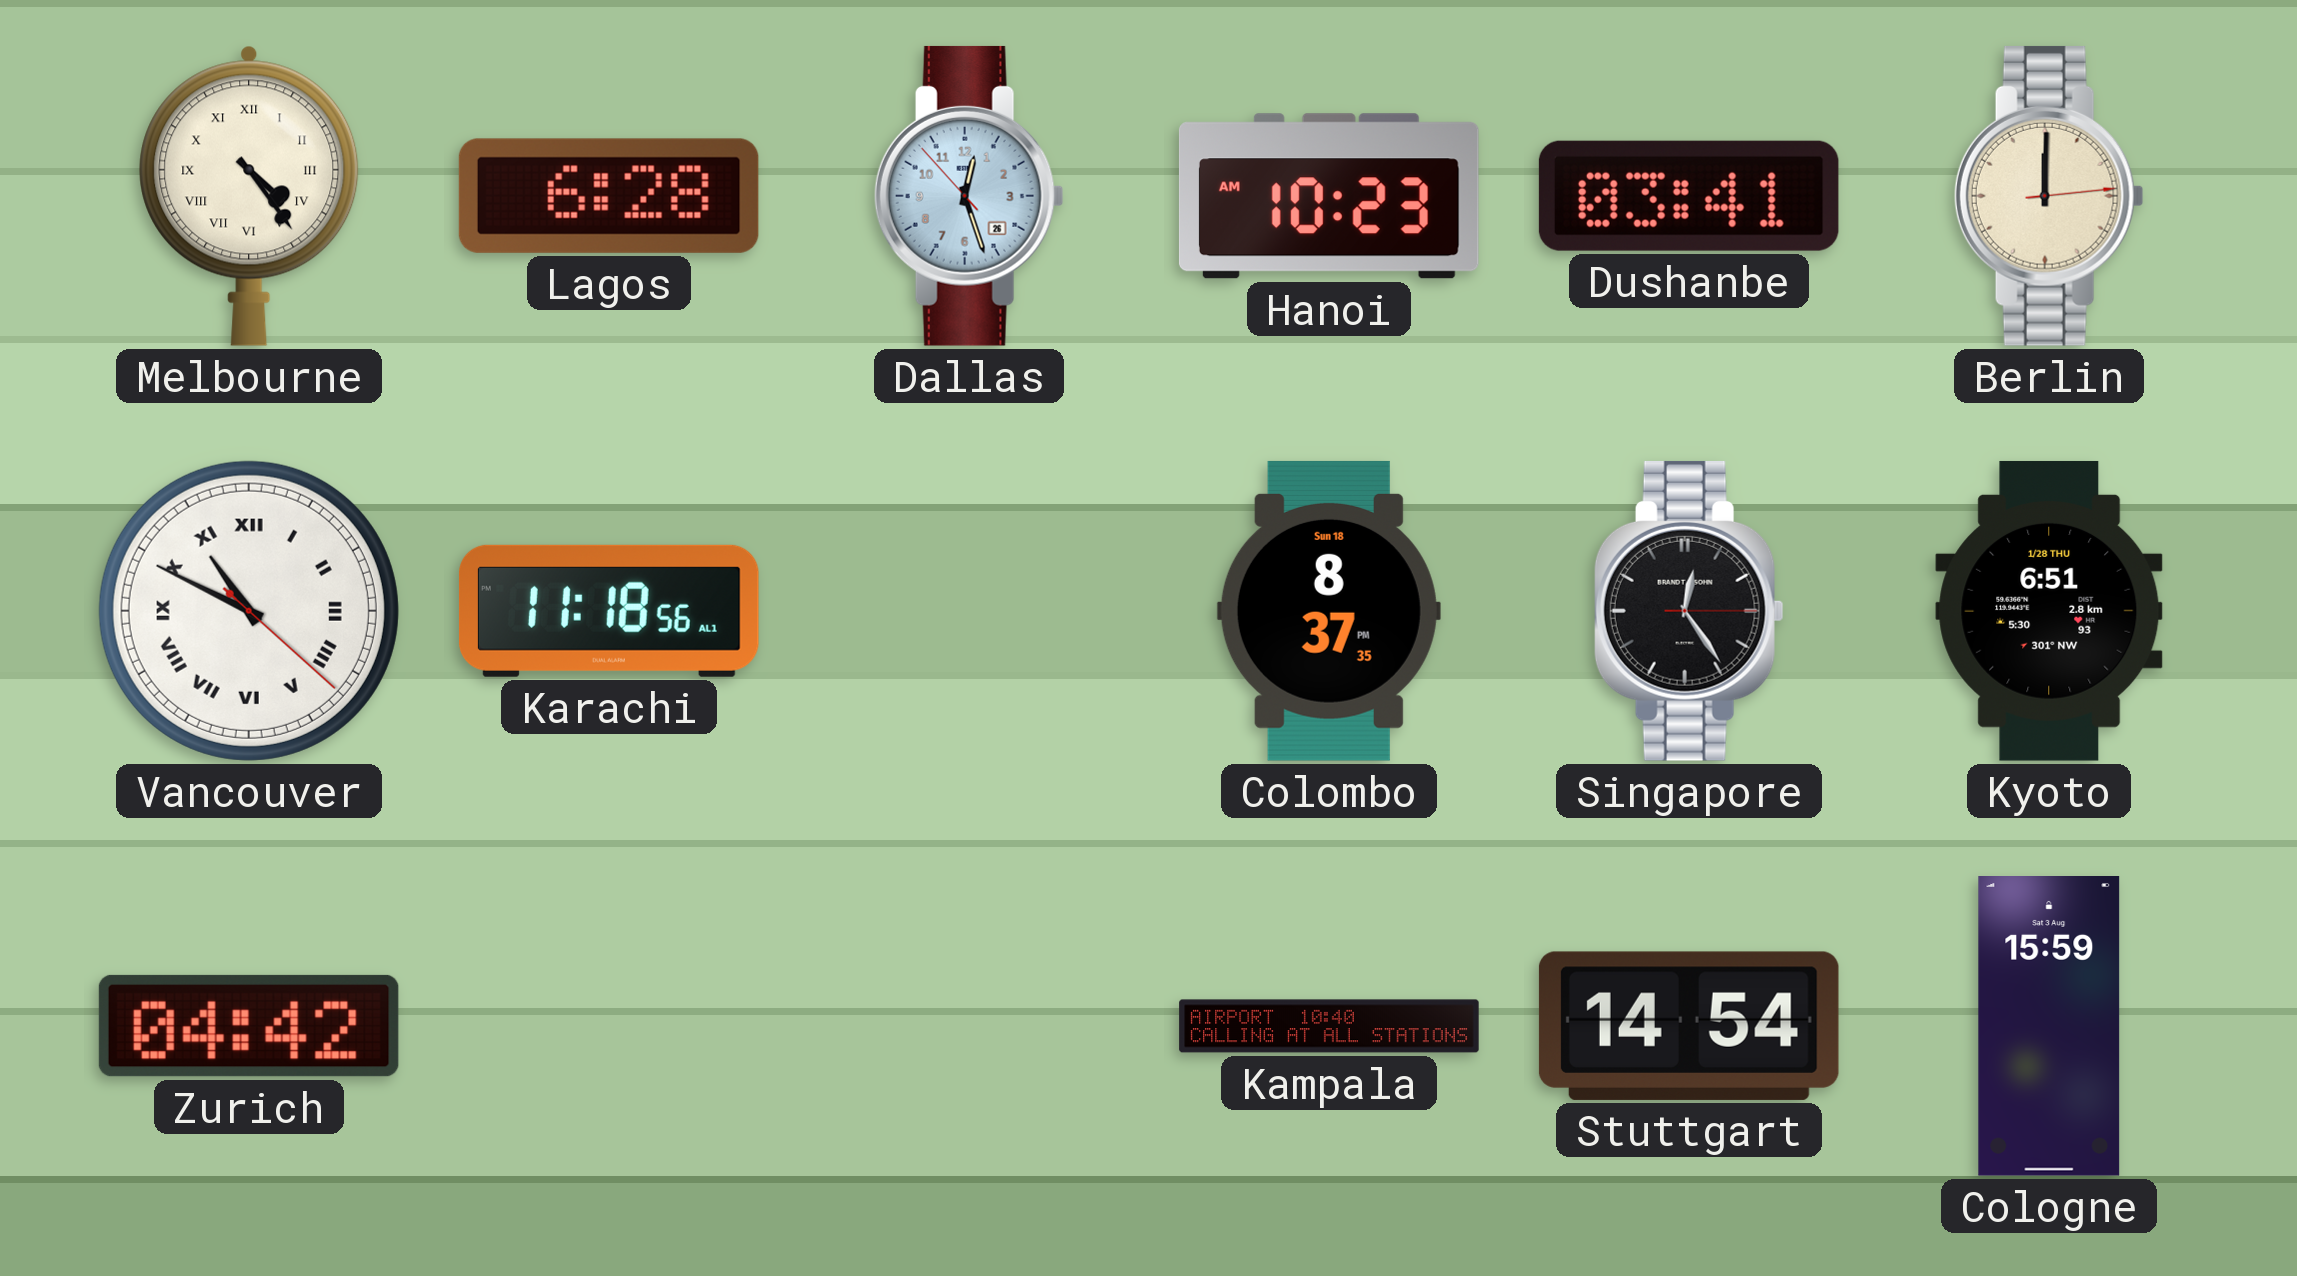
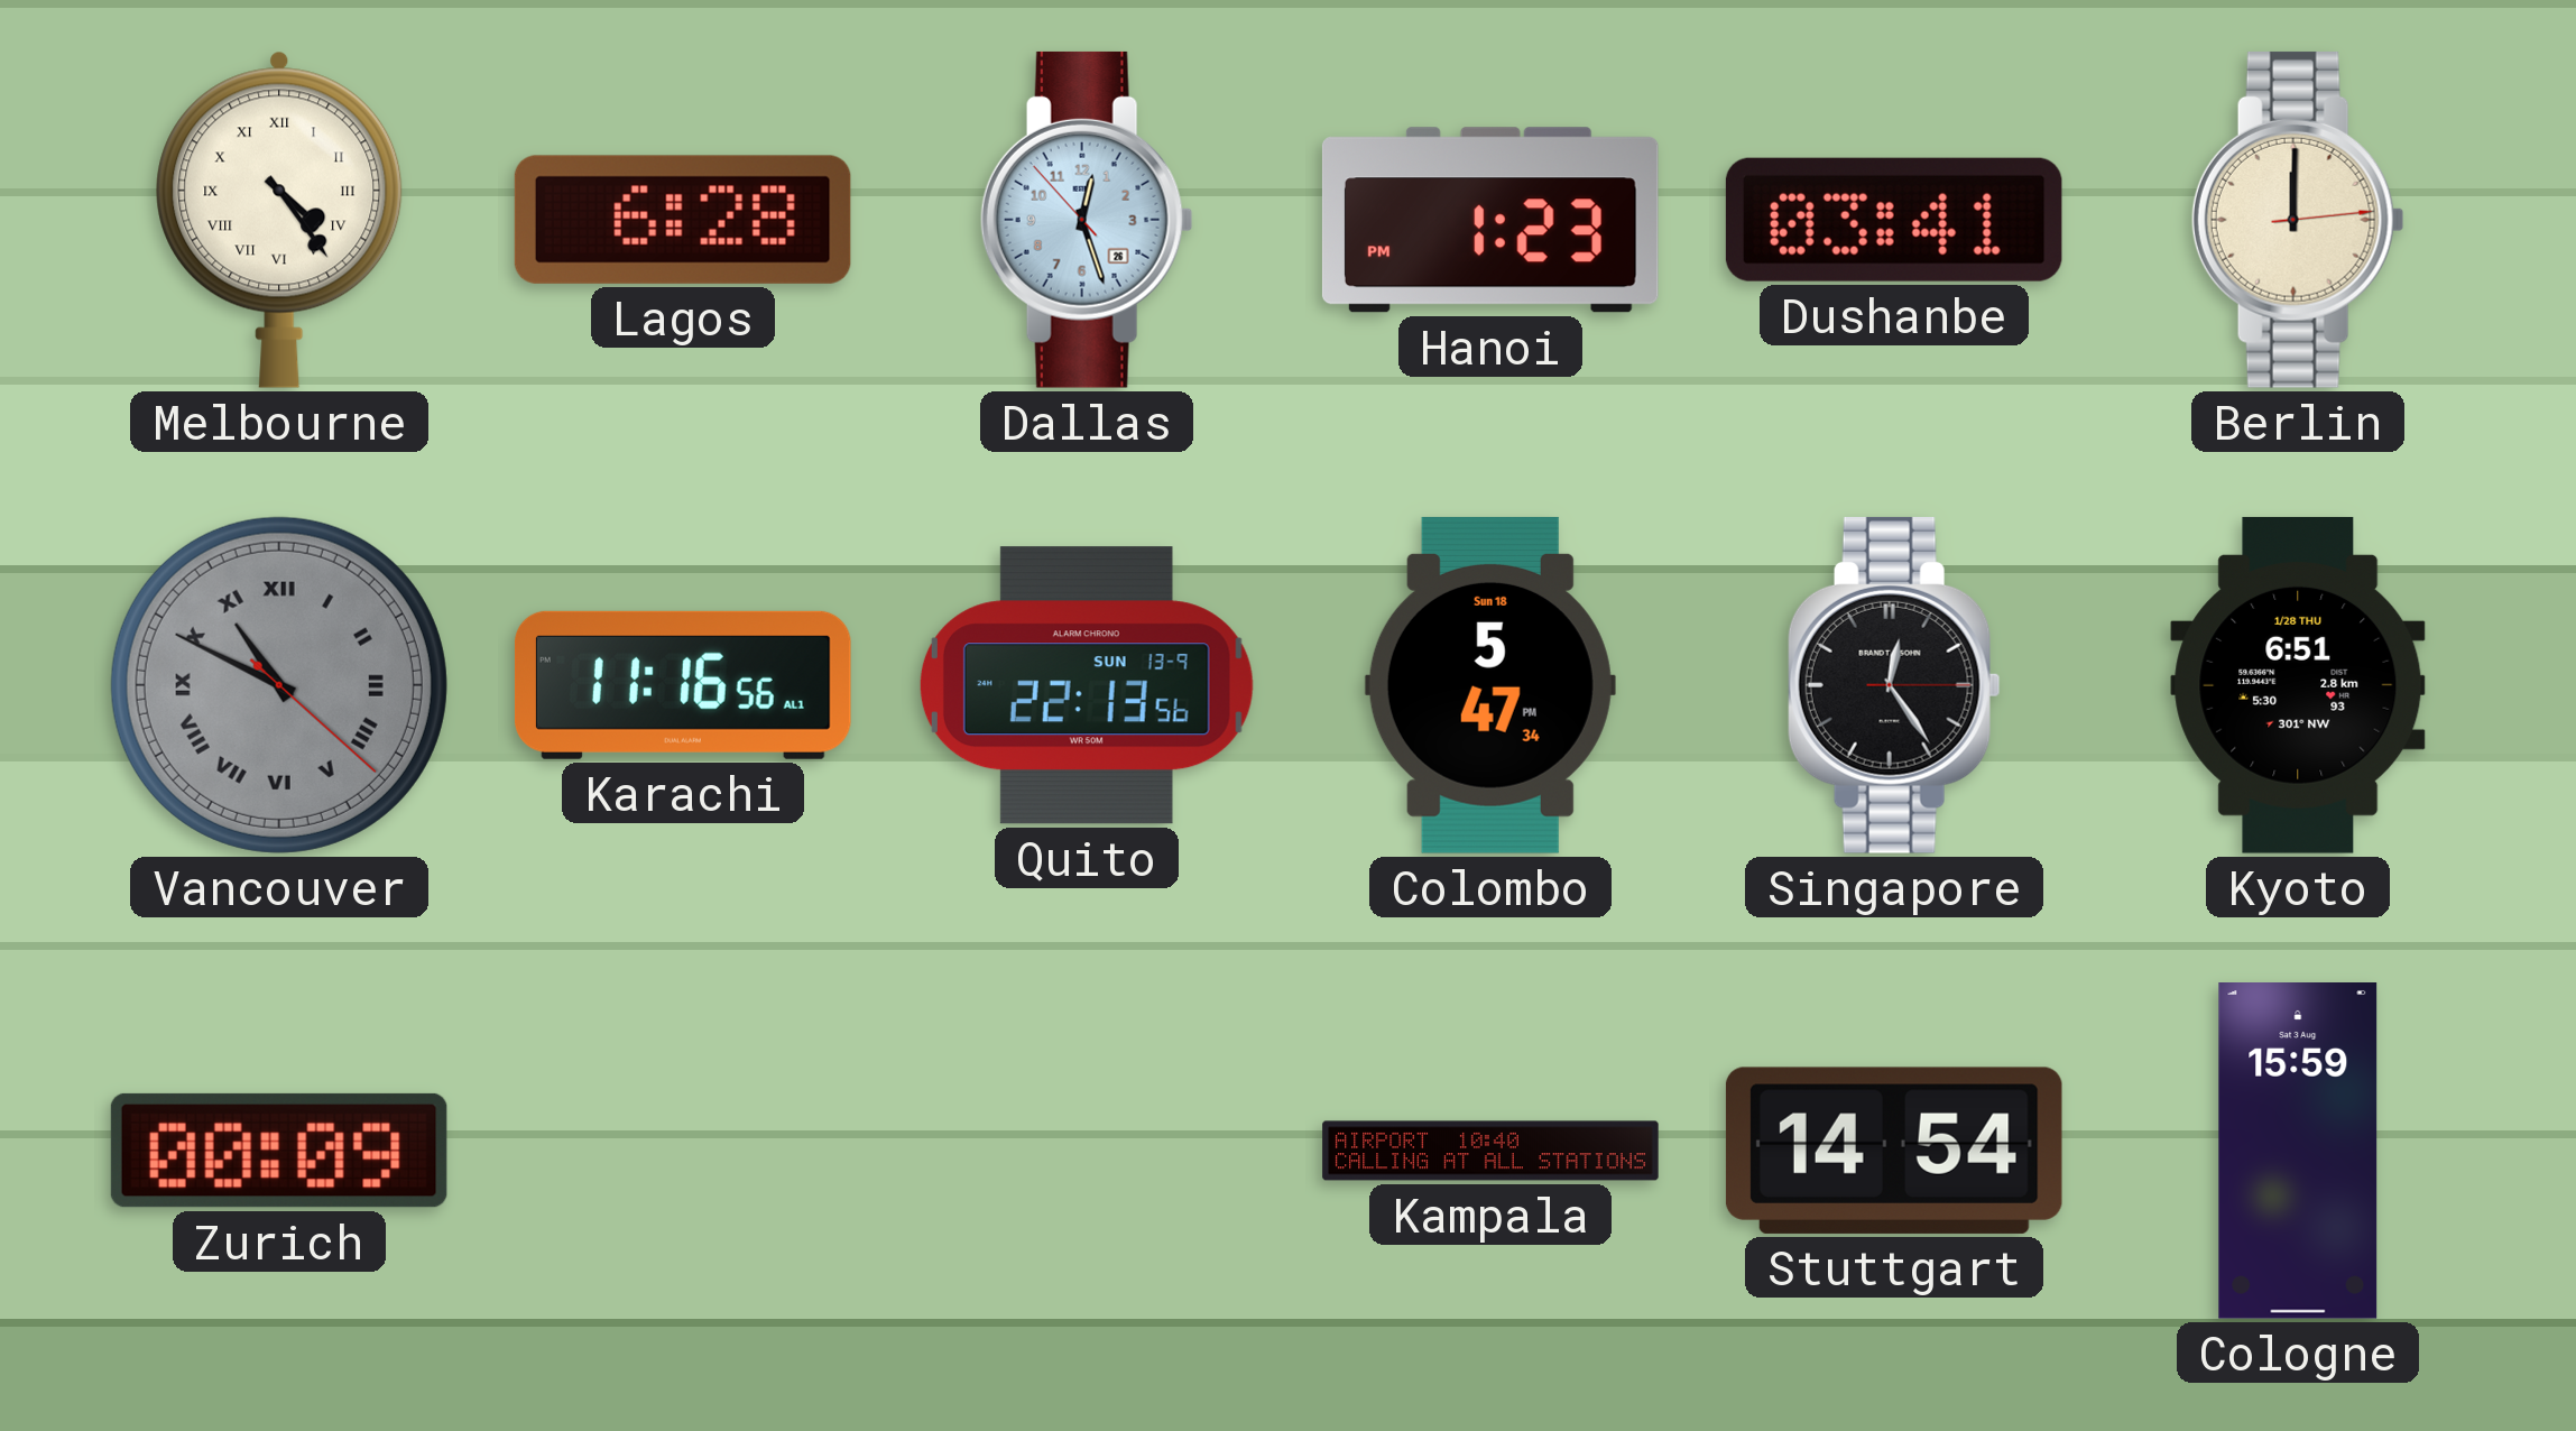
Hanoi: 10:23 -> 1:23
Vancouver dial: white -> grey
Karachi: 11:18 -> 11:16
Quito: none -> 22:13
Colombo: 8:37 -> 5:47
Zurich: 04:42 -> 00:09
